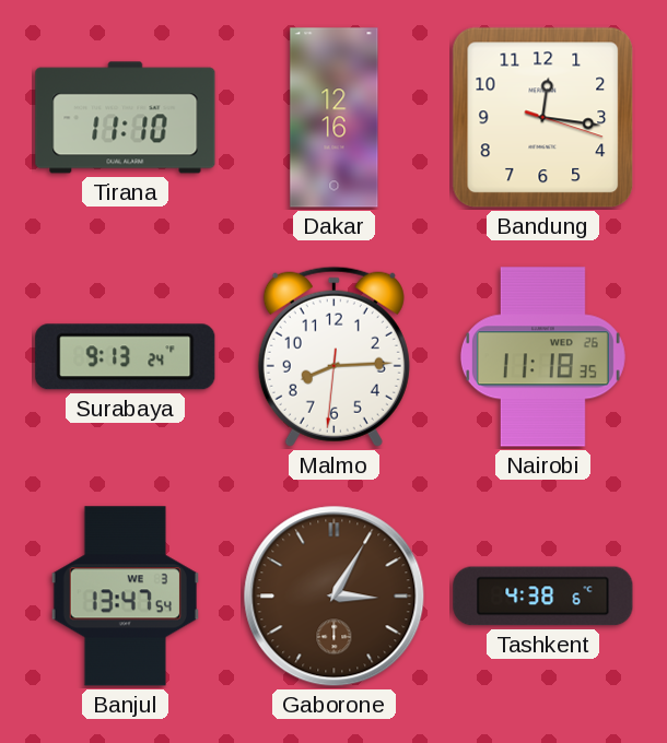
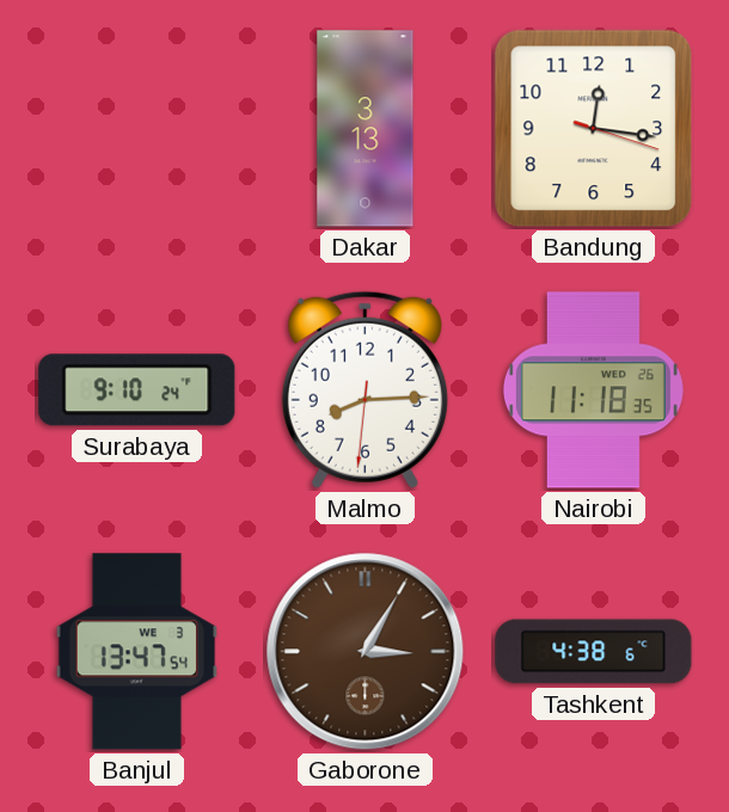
Tirana: 11:10 -> none
Dakar: 12:16 -> 3:13
Surabaya: 9:13 -> 9:10
